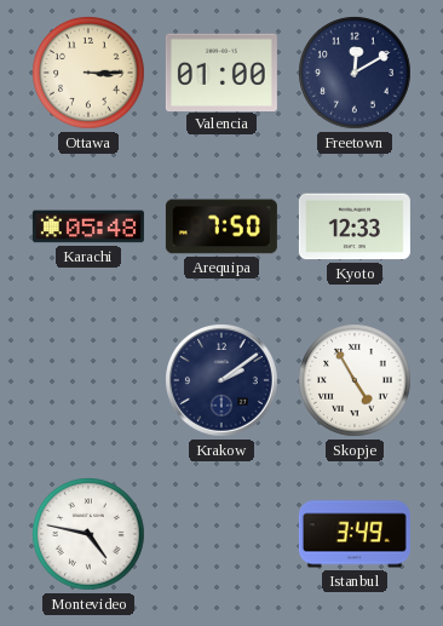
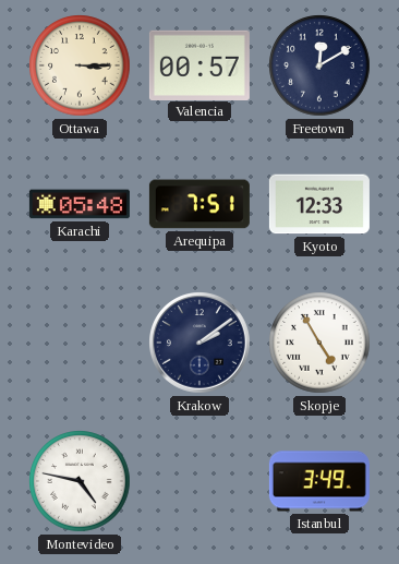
Valencia: 01:00 -> 00:57
Arequipa: 7:50 -> 7:51
